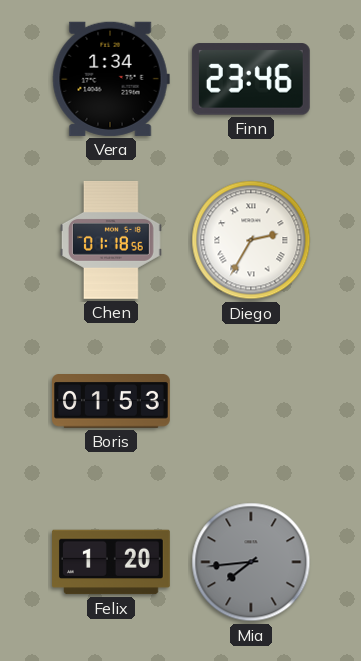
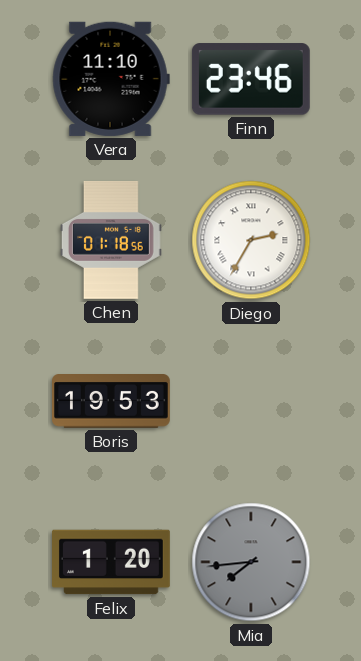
Vera: 1:34 -> 11:10
Boris: 01:53 -> 19:53
